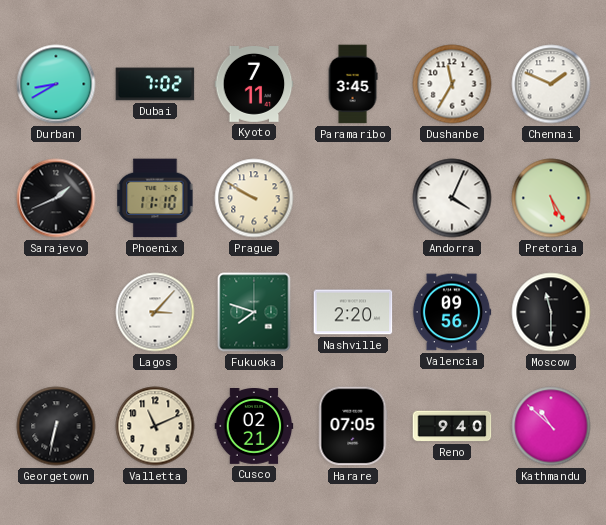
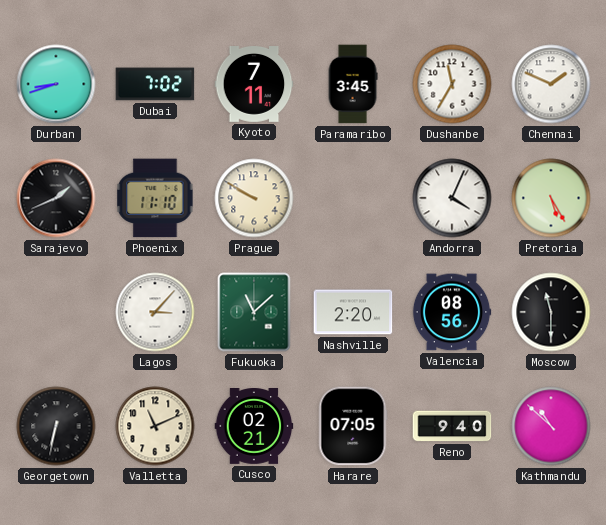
Durban: 8:40 -> 8:42
Fukuoka: 7:48 -> 11:08
Valencia: 09:56 -> 08:56
